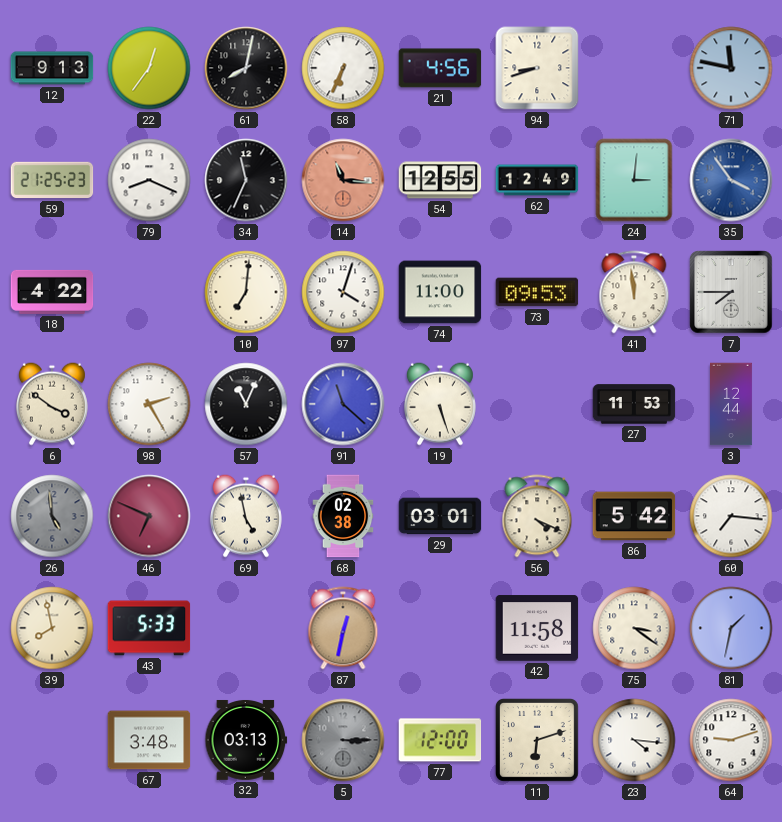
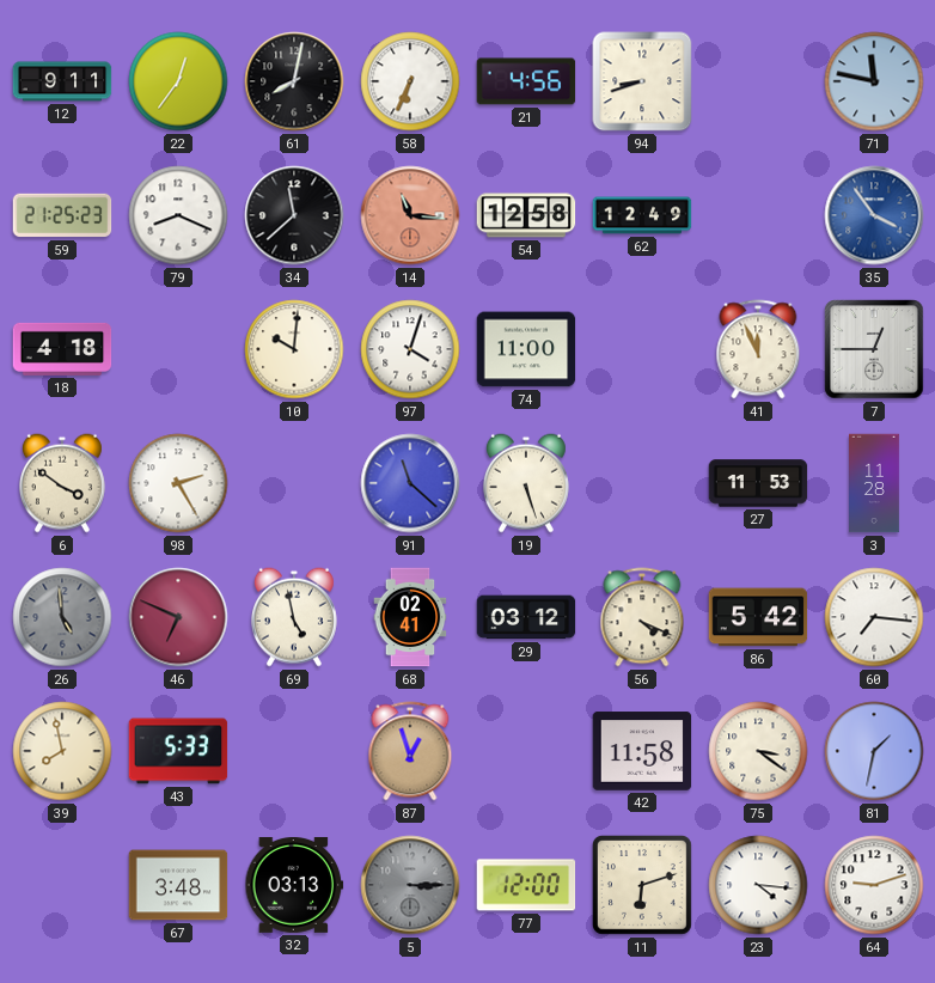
12: 9:13 -> 9:11
34: 11:34 -> 11:38
54: 12:55 -> 12:58
24: 3:01 -> none
18: 4:22 -> 4:18
10: 7:01 -> 10:01
73: 09:53 -> none
41: 11:59 -> 11:56
7: 7:45 -> 12:45
57: 11:04 -> none
3: 12:44 -> 11:28
68: 02:38 -> 02:41
29: 03:01 -> 03:12
87: 12:32 -> 12:57
